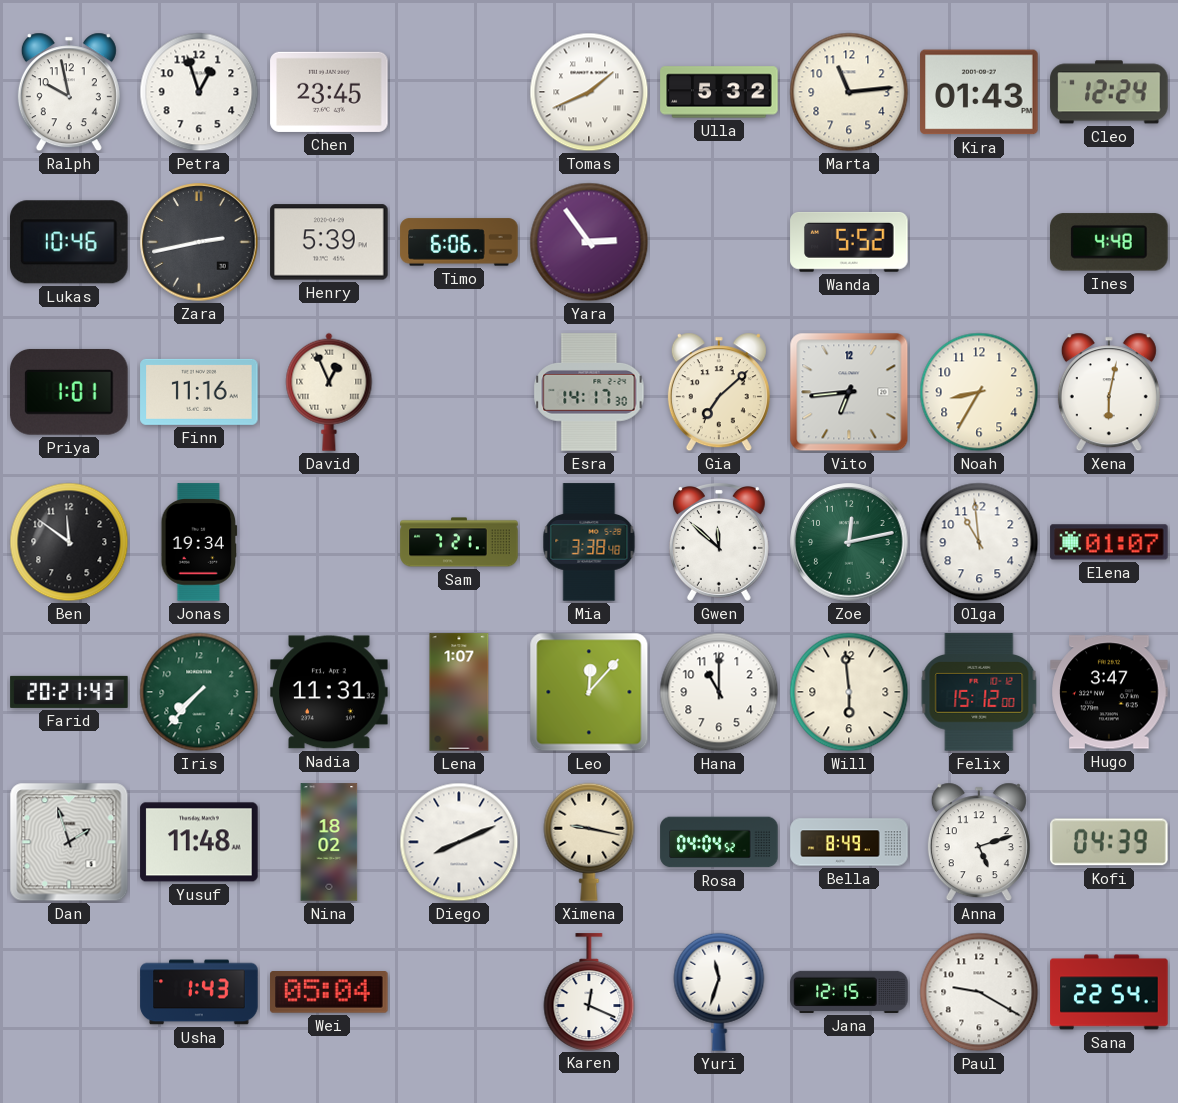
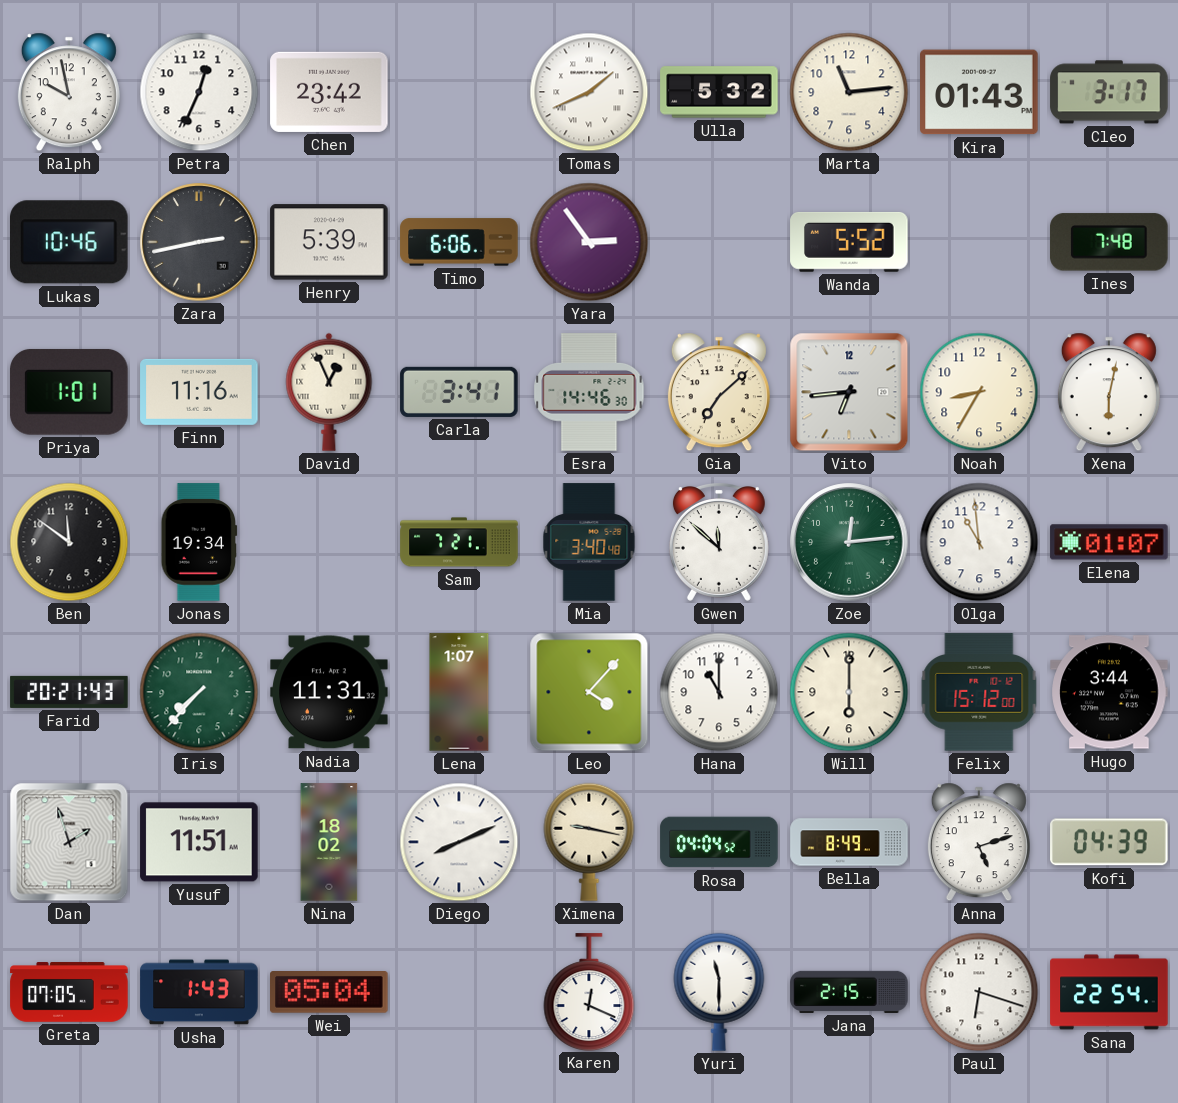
Petra: 12:57 -> 12:34
Chen: 23:45 -> 23:42
Cleo: 12:24 -> 3:17
Ines: 4:48 -> 7:48
Carla: none -> 3:41
Esra: 14:17 -> 14:46
Mia: 3:38 -> 3:40
Zoe: 12:13 -> 12:14
Leo: 12:07 -> 4:07
Will: 5:59 -> 6:00
Hugo: 3:47 -> 3:44
Yusuf: 11:48 -> 11:51
Greta: none -> 07:05
Yuri: 11:33 -> 11:30
Jana: 12:15 -> 2:15
Paul: 9:20 -> 6:18
